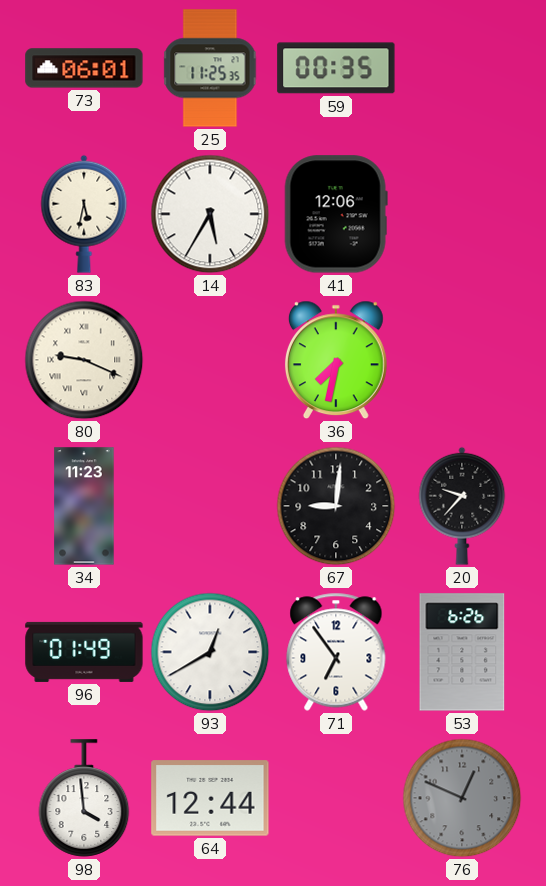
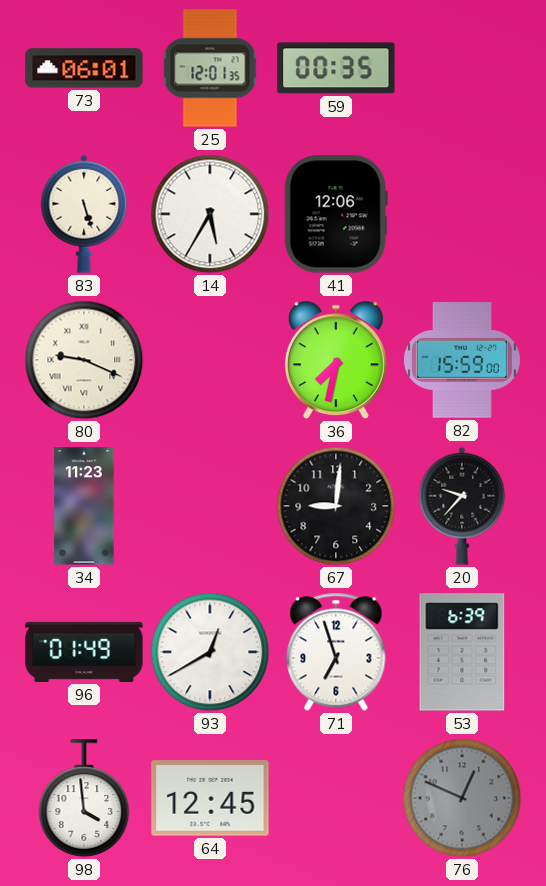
25: 11:25 -> 12:01
83: 5:32 -> 5:27
82: none -> 15:59
71: 6:54 -> 6:57
53: 6:26 -> 6:39
64: 12:44 -> 12:45
